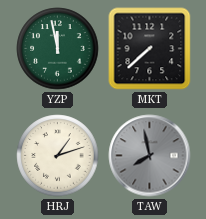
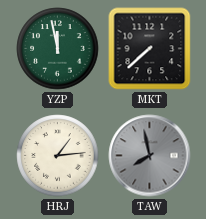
HRJ: 1:12 -> 1:14
